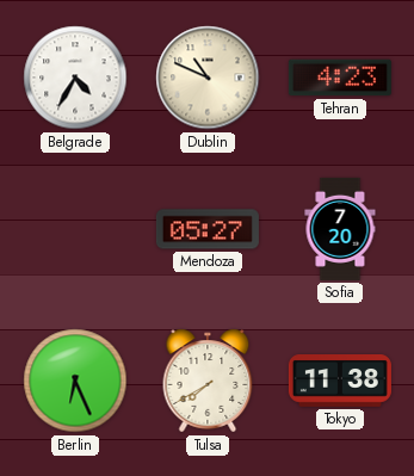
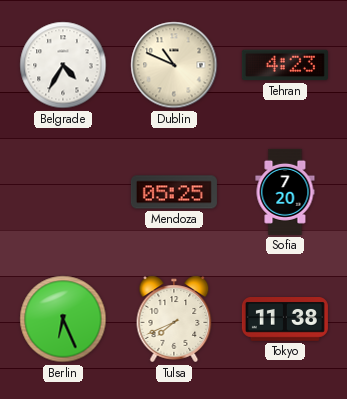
Mendoza: 05:27 -> 05:25
Tulsa: 7:40 -> 7:41
